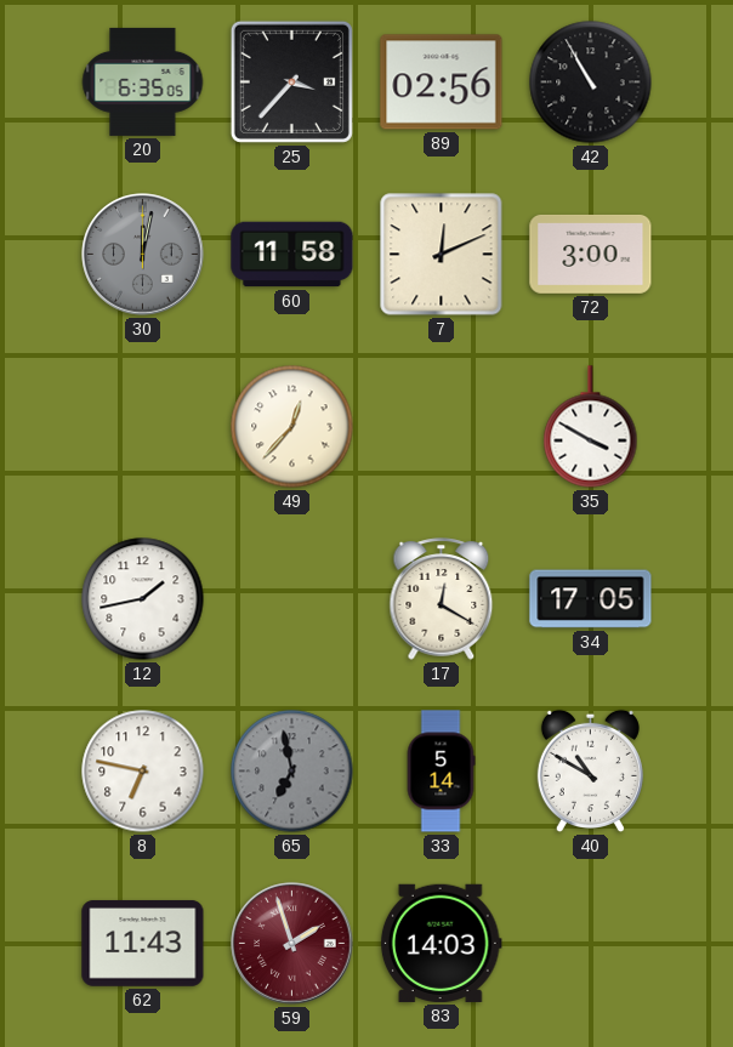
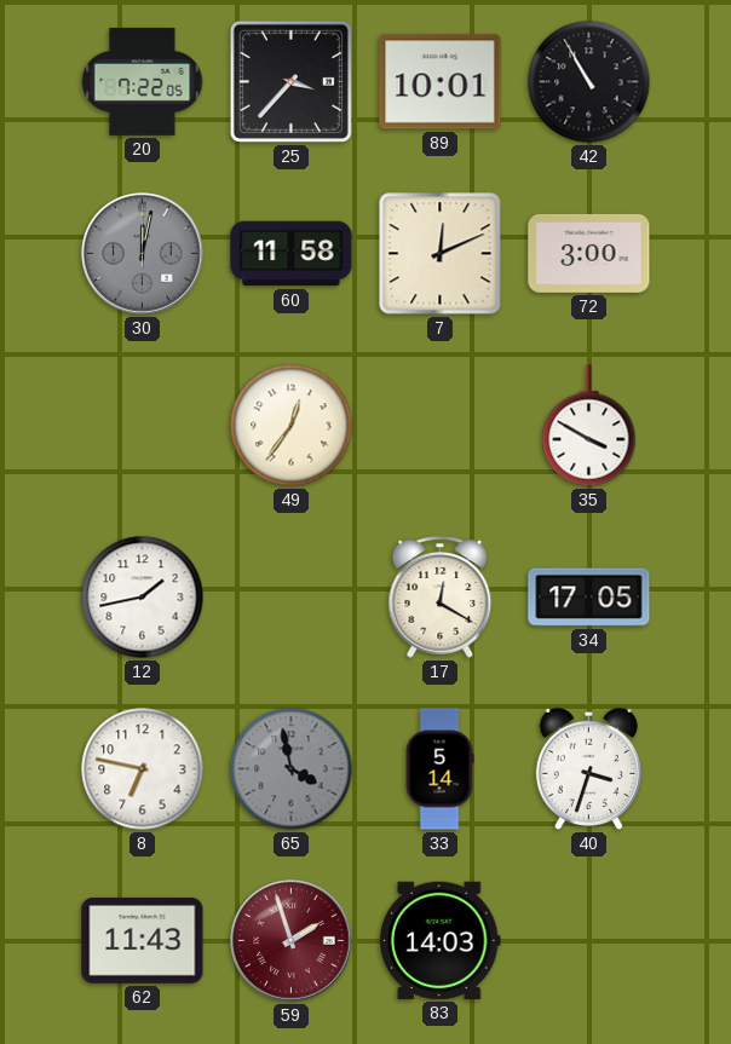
20: 6:35 -> 7:22
89: 02:56 -> 10:01
49: 12:37 -> 12:36
65: 6:58 -> 3:58
40: 10:50 -> 3:33
